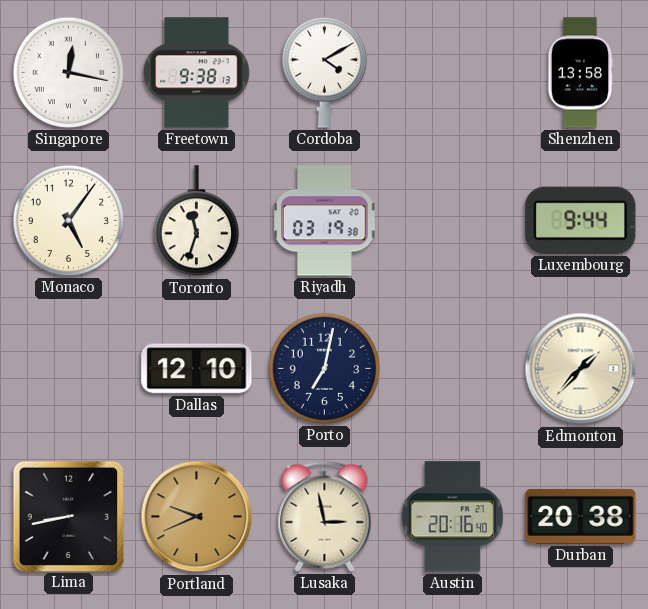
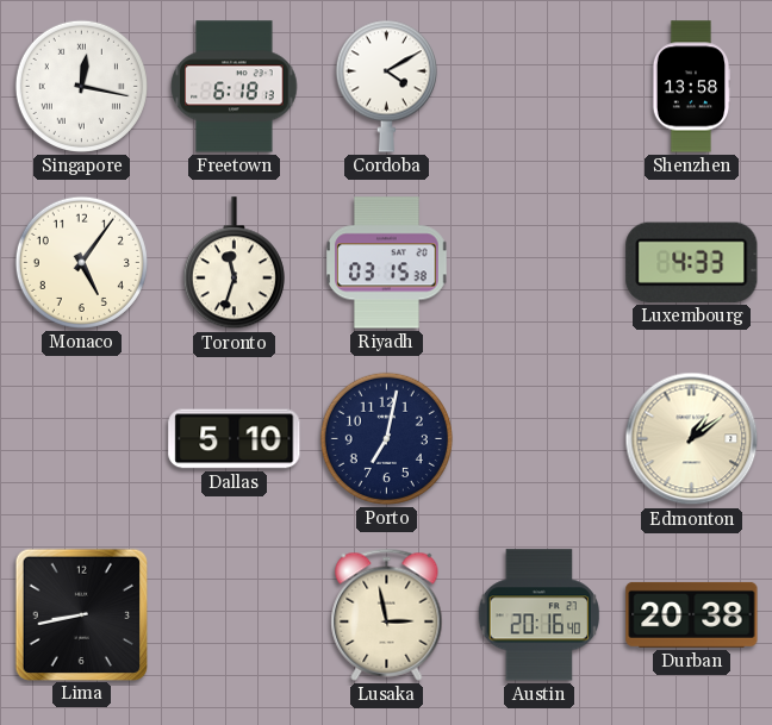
Freetown: 9:38 -> 6:18
Riyadh: 03:19 -> 03:15
Luxembourg: 9:44 -> 4:33
Dallas: 12:10 -> 5:10
Edmonton: 1:37 -> 1:09
Portland: 9:41 -> none
